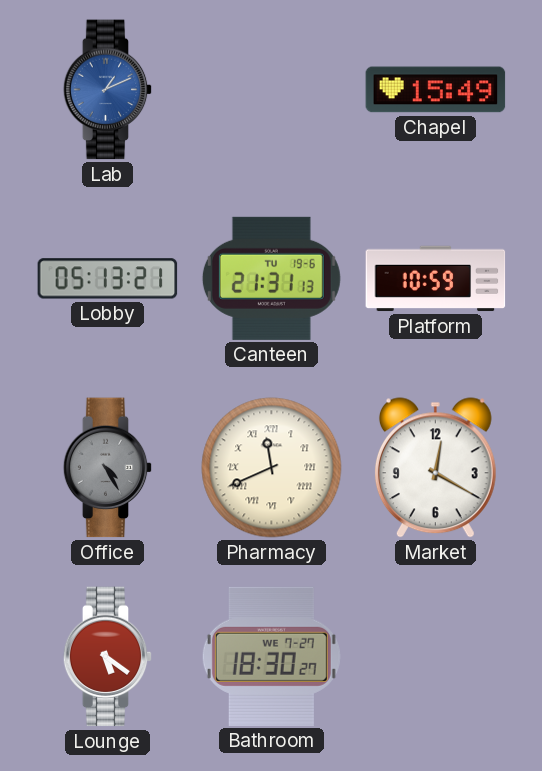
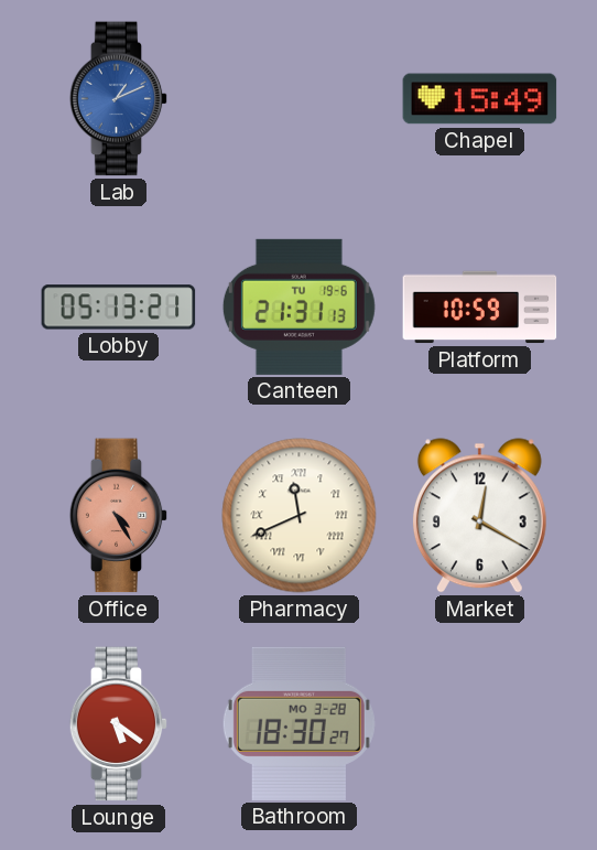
Office dial: grey -> salmon
Bathroom date: WE 7-27 -> MO 3-28
